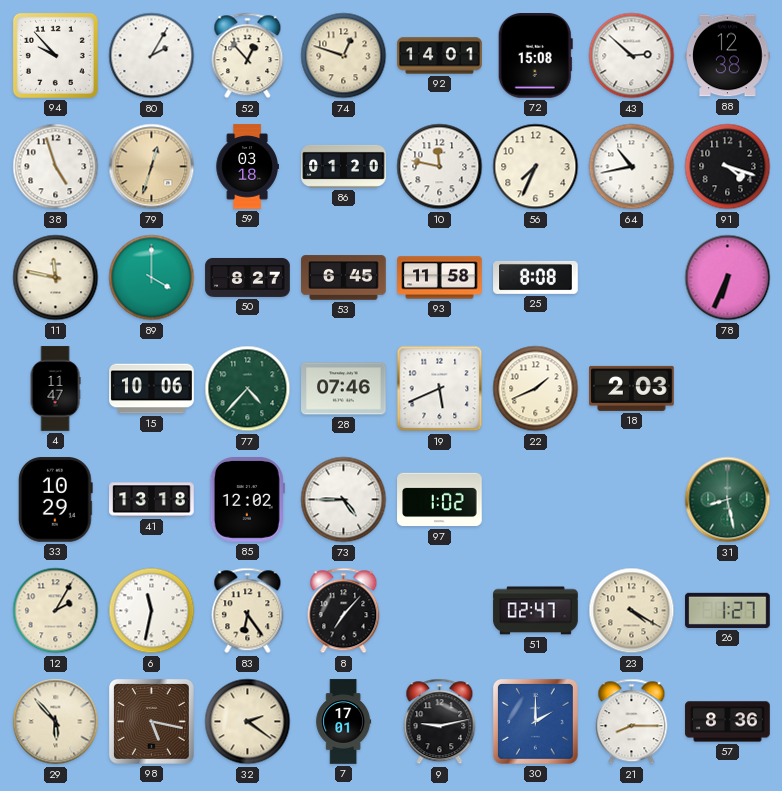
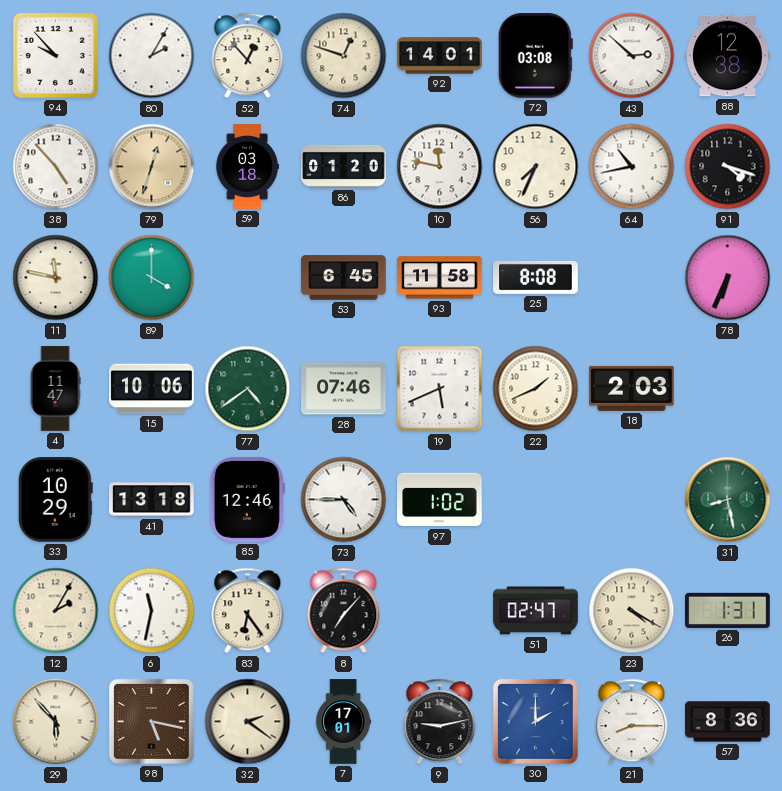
72: 15:08 -> 03:08
38: 4:57 -> 4:53
50: 8:27 -> none
77: 4:37 -> 4:39
85: 12:02 -> 12:46
26: 1:27 -> 1:31
